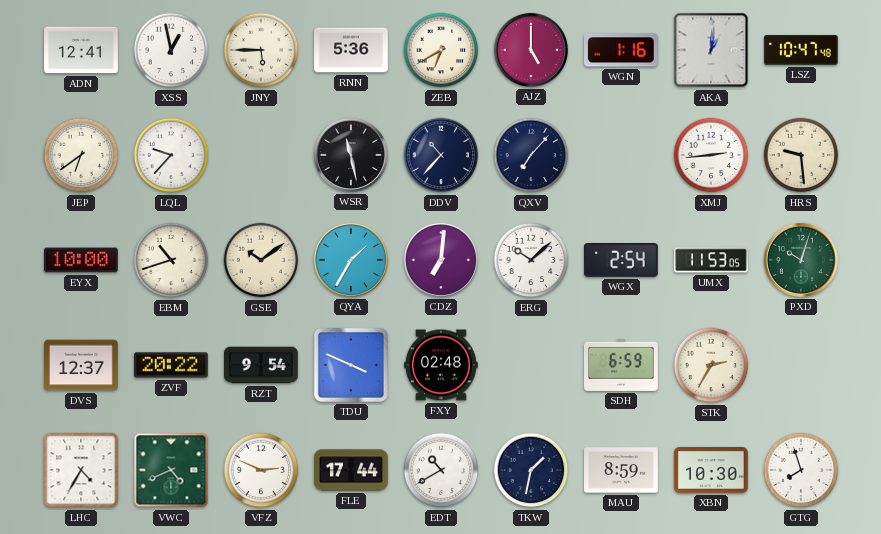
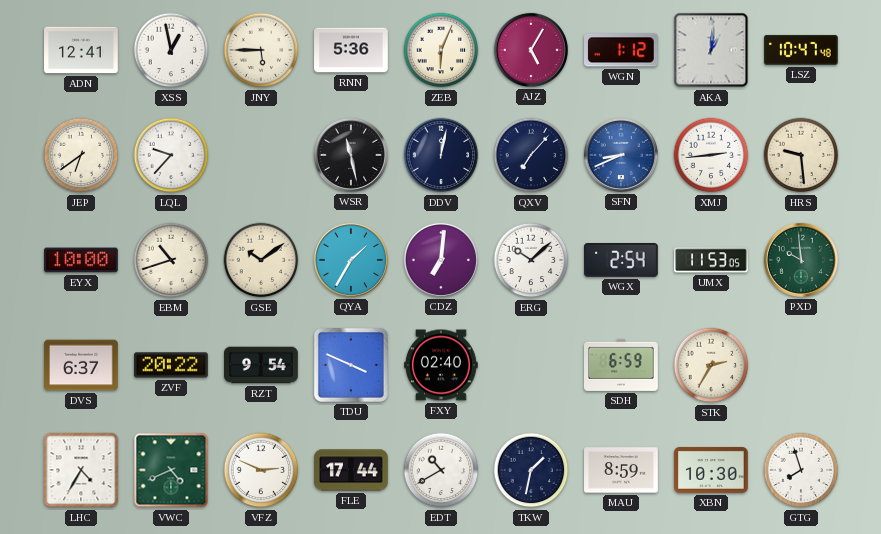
ZEB: 6:40 -> 6:04
AJZ: 5:00 -> 5:05
WGN: 1:16 -> 1:12
DDV: 10:37 -> 12:02
SFN: none -> 8:41
PXD: 10:03 -> 9:59
DVS: 12:37 -> 6:37
FXY: 02:48 -> 02:40
